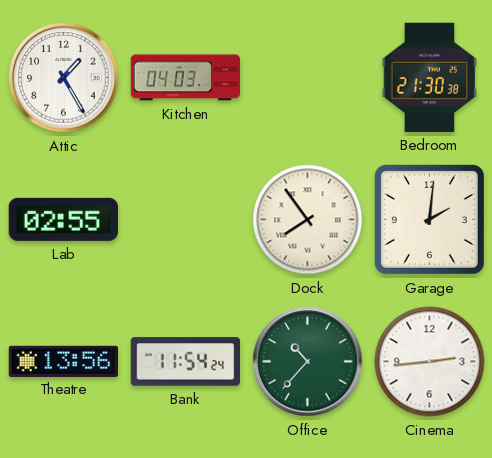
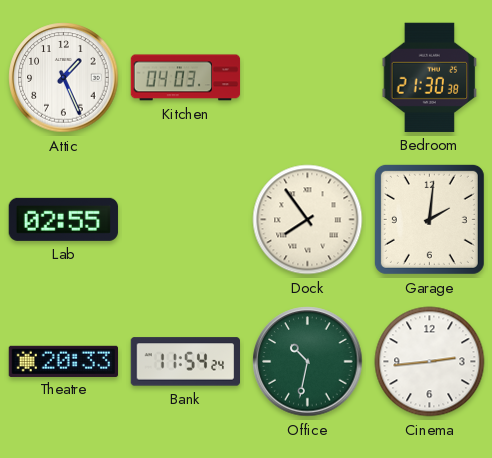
Attic: 1:25 -> 1:26
Theatre: 13:56 -> 20:33
Office: 10:37 -> 10:32
